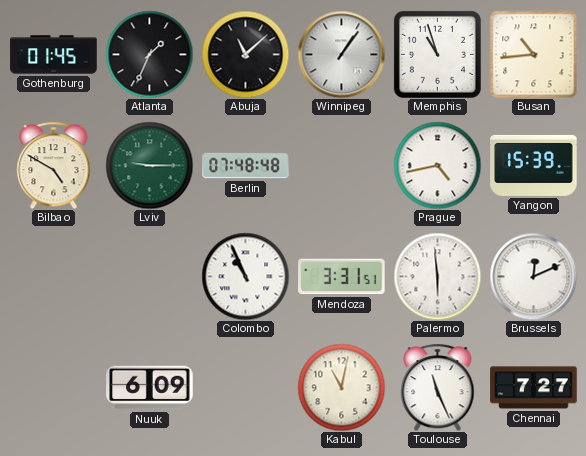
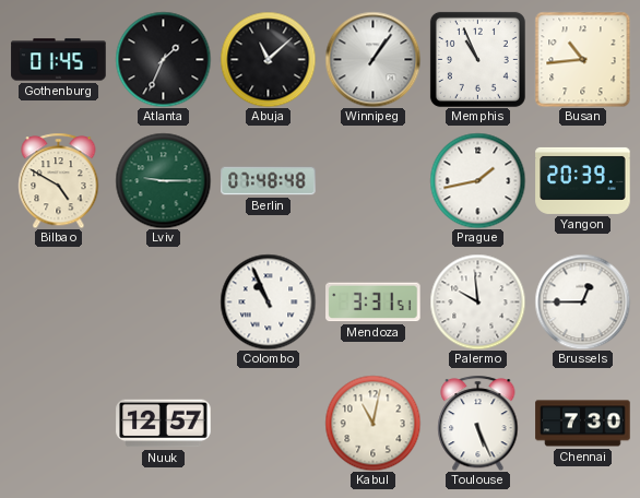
Memphis: 10:57 -> 10:56
Prague: 4:43 -> 1:43
Yangon: 15:39 -> 20:39
Palermo: 5:59 -> 9:59
Brussels: 12:11 -> 12:45
Nuuk: 6:09 -> 12:57
Toulouse: 11:26 -> 5:26
Chennai: 7:27 -> 7:30
